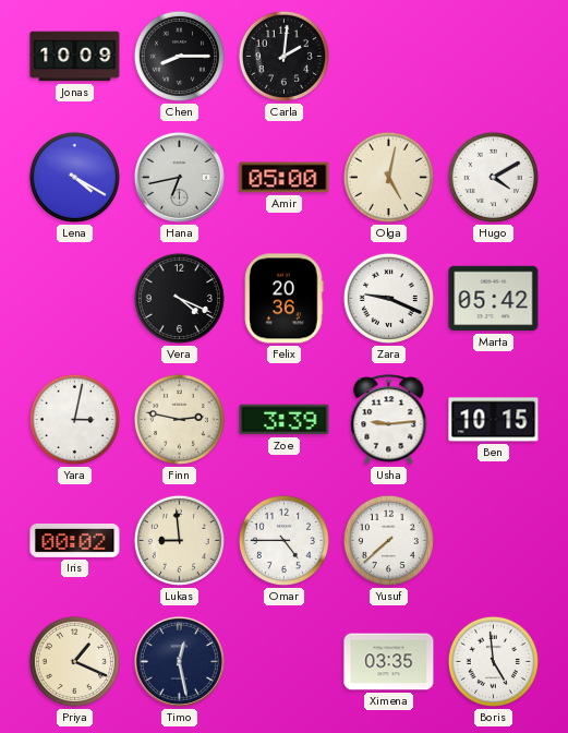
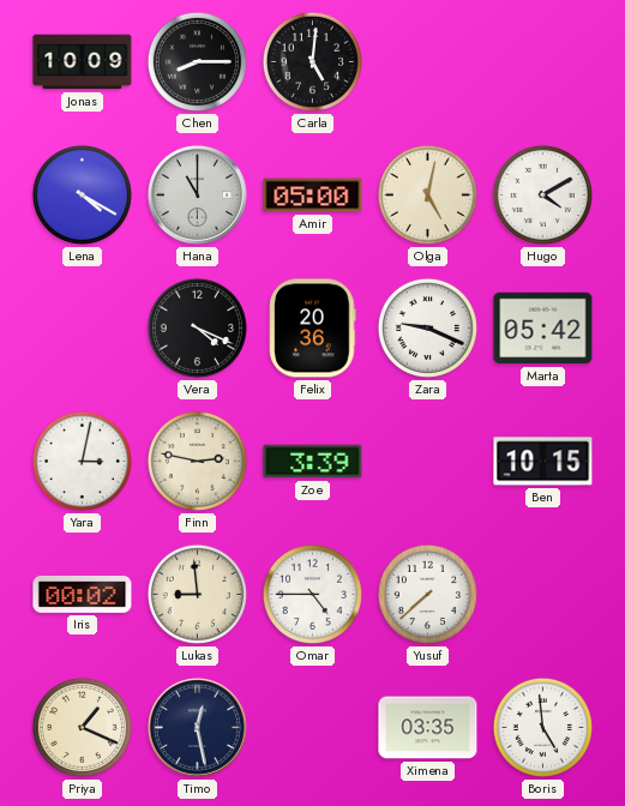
Carla: 2:01 -> 5:01
Hana: 6:43 -> 11:00
Usha: 9:14 -> none
